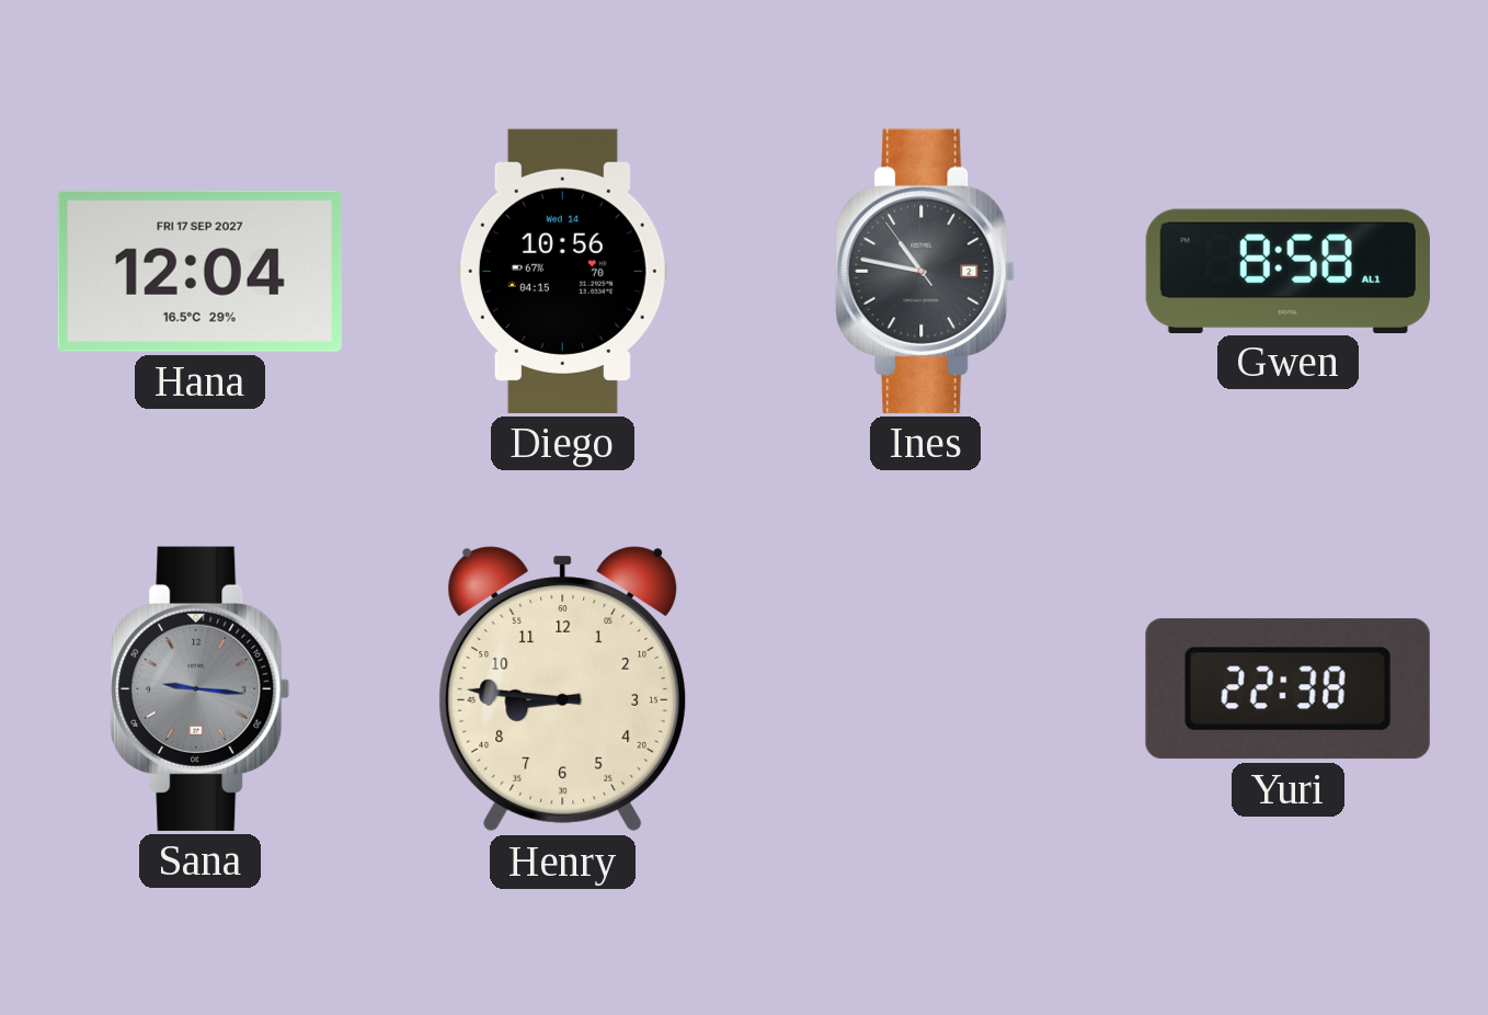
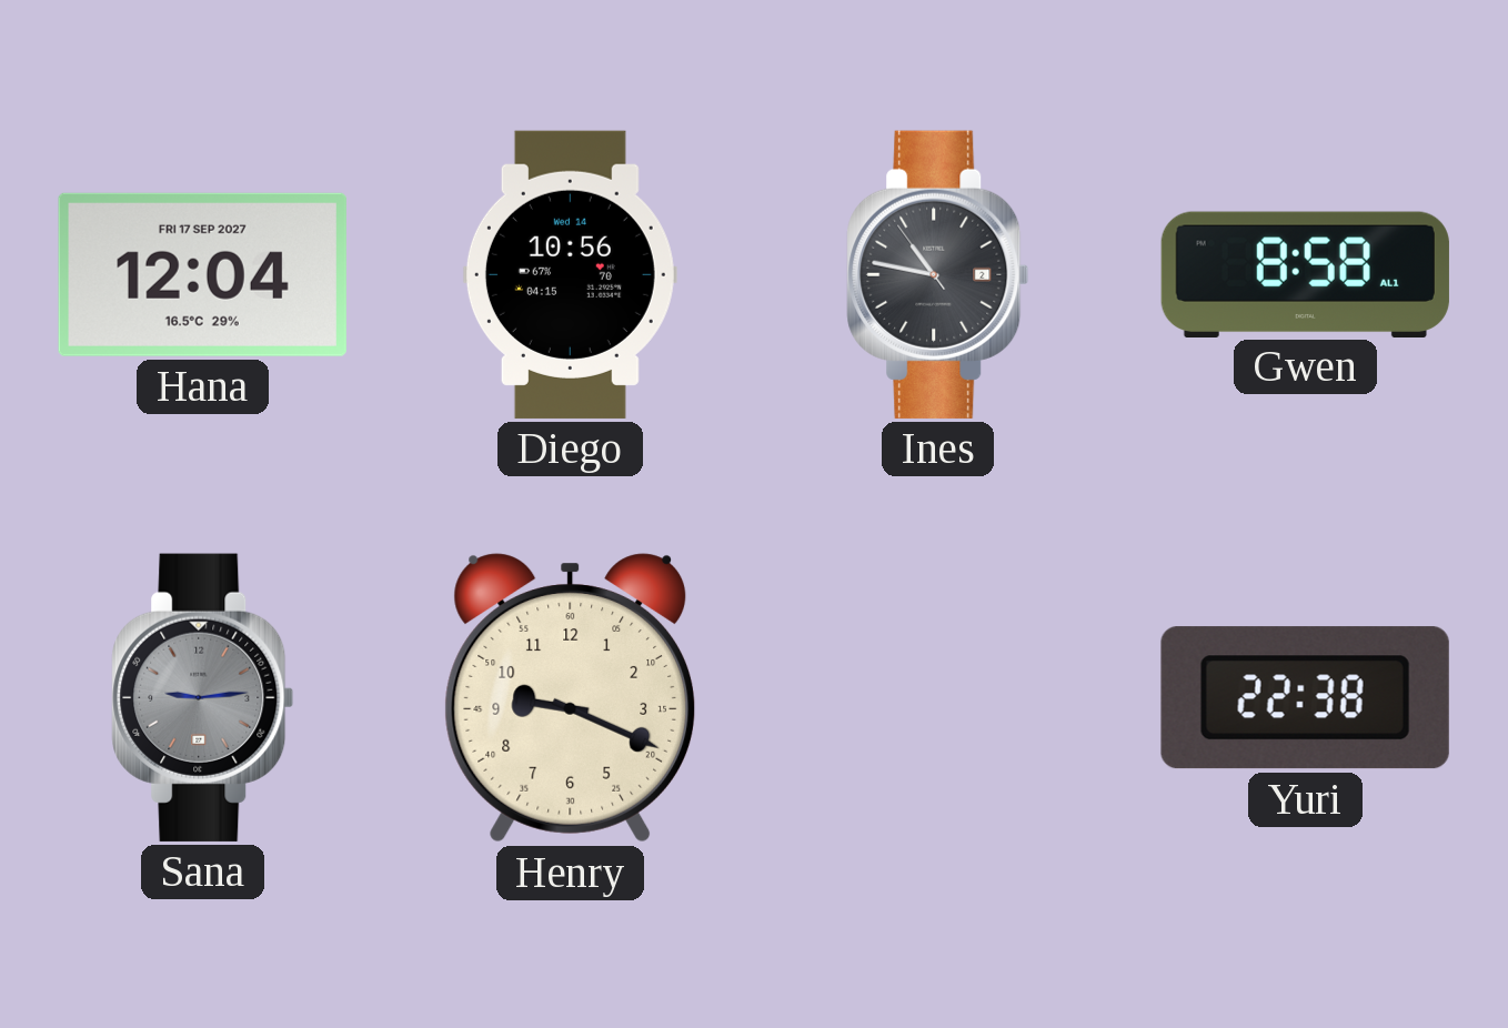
Sana: 9:16 -> 9:14
Henry: 8:46 -> 9:19
